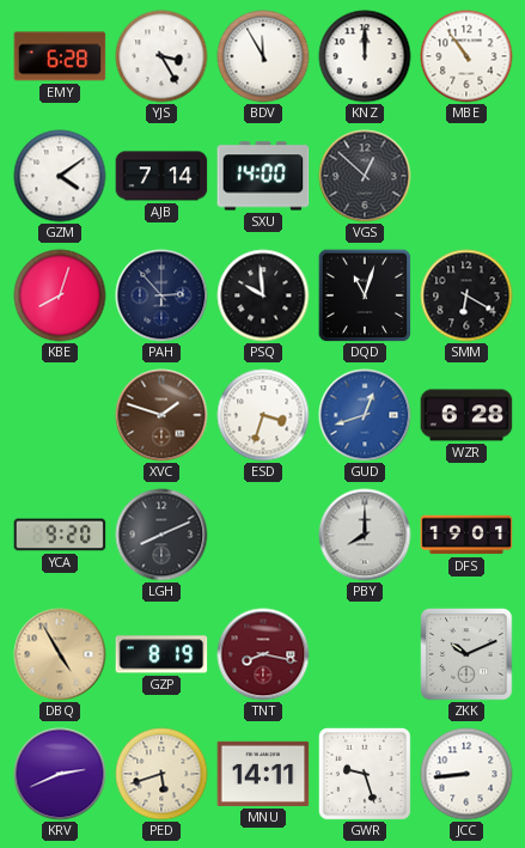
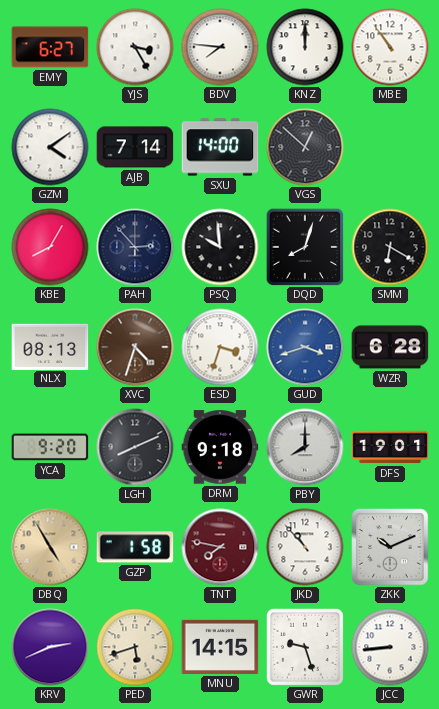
EMY: 6:28 -> 6:27
BDV: 11:55 -> 7:46
KBE: 8:03 -> 8:05
DQD: 11:03 -> 8:03
NLX: none -> 08:13
XVC: 1:48 -> 4:33
GUD: 12:42 -> 3:42
DRM: none -> 9:18
GZP: 8:19 -> 1:58
TNT: 8:17 -> 7:47
JKD: none -> 10:53
MNU: 14:11 -> 14:15
